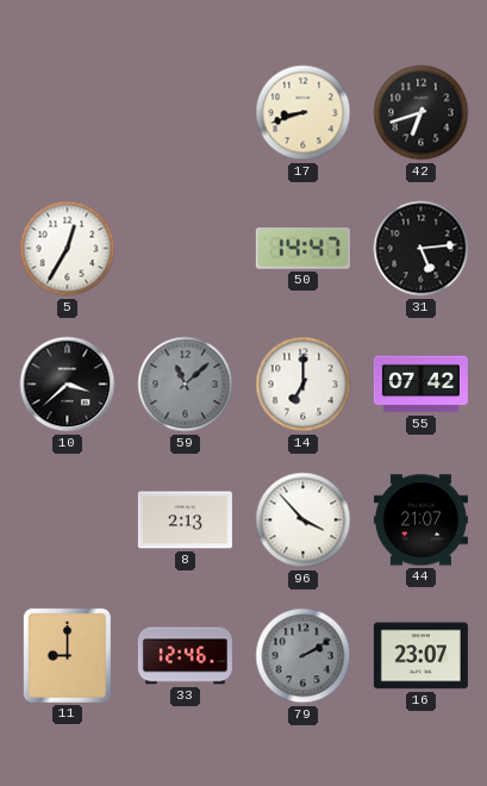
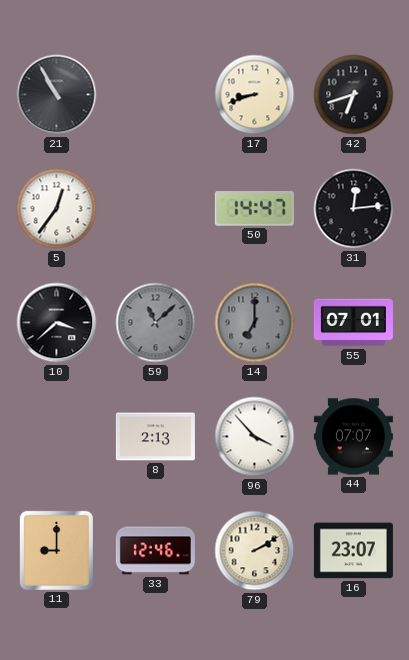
21: none -> 10:55
5: 12:35 -> 12:36
31: 5:14 -> 12:14
14 dial: white -> grey
55: 07:42 -> 07:01
44: 21:07 -> 07:07
79 dial: grey -> cream
